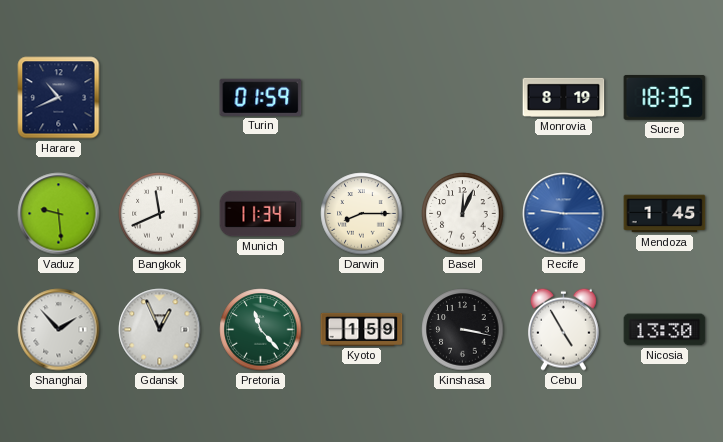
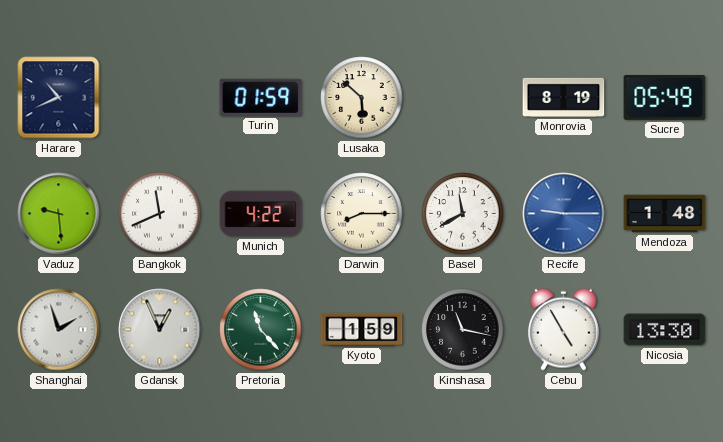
Lusaka: none -> 5:52
Sucre: 18:35 -> 05:49
Munich: 11:34 -> 4:22
Basel: 12:04 -> 11:40
Mendoza: 1:45 -> 1:48
Shanghai: 1:53 -> 1:57
Kinshasa: 3:17 -> 11:17
